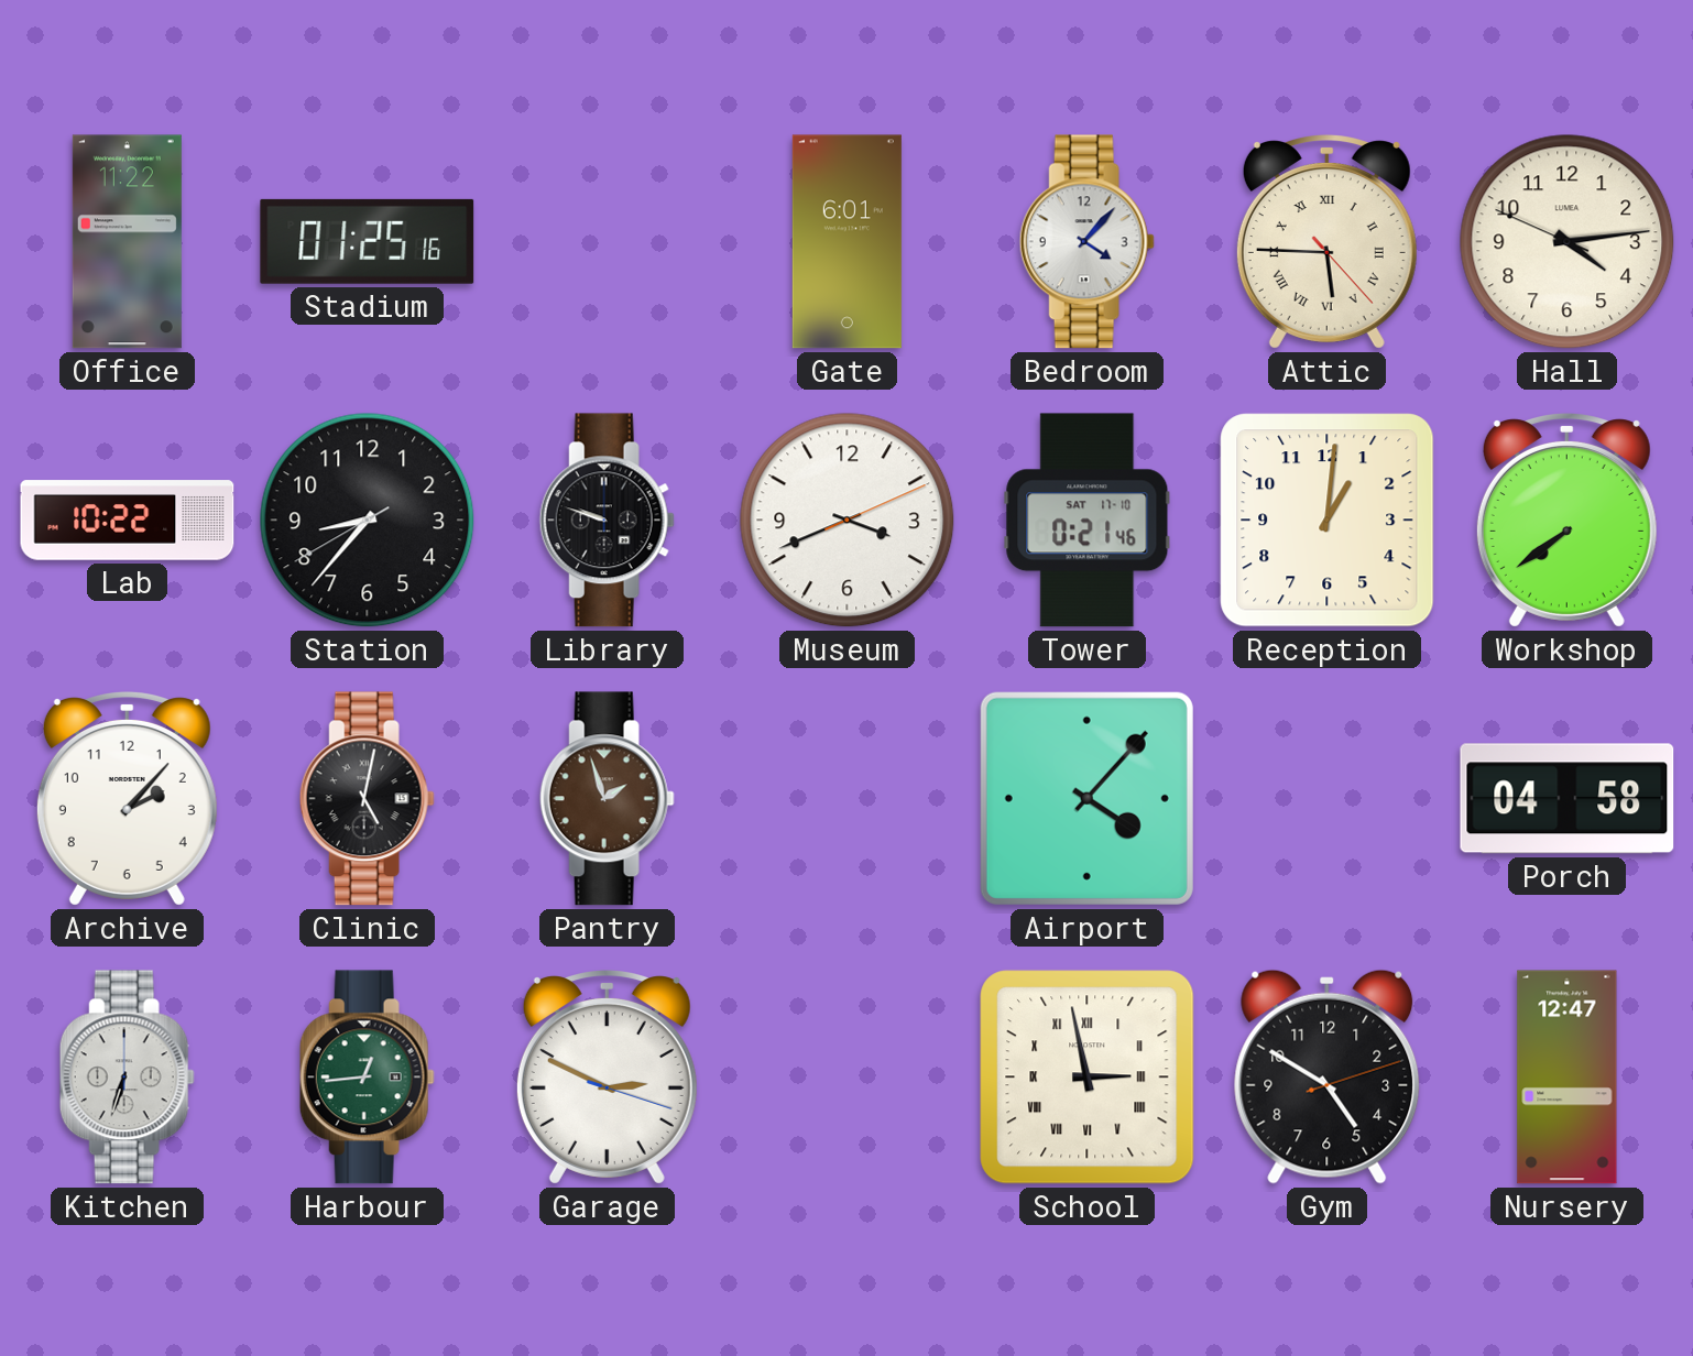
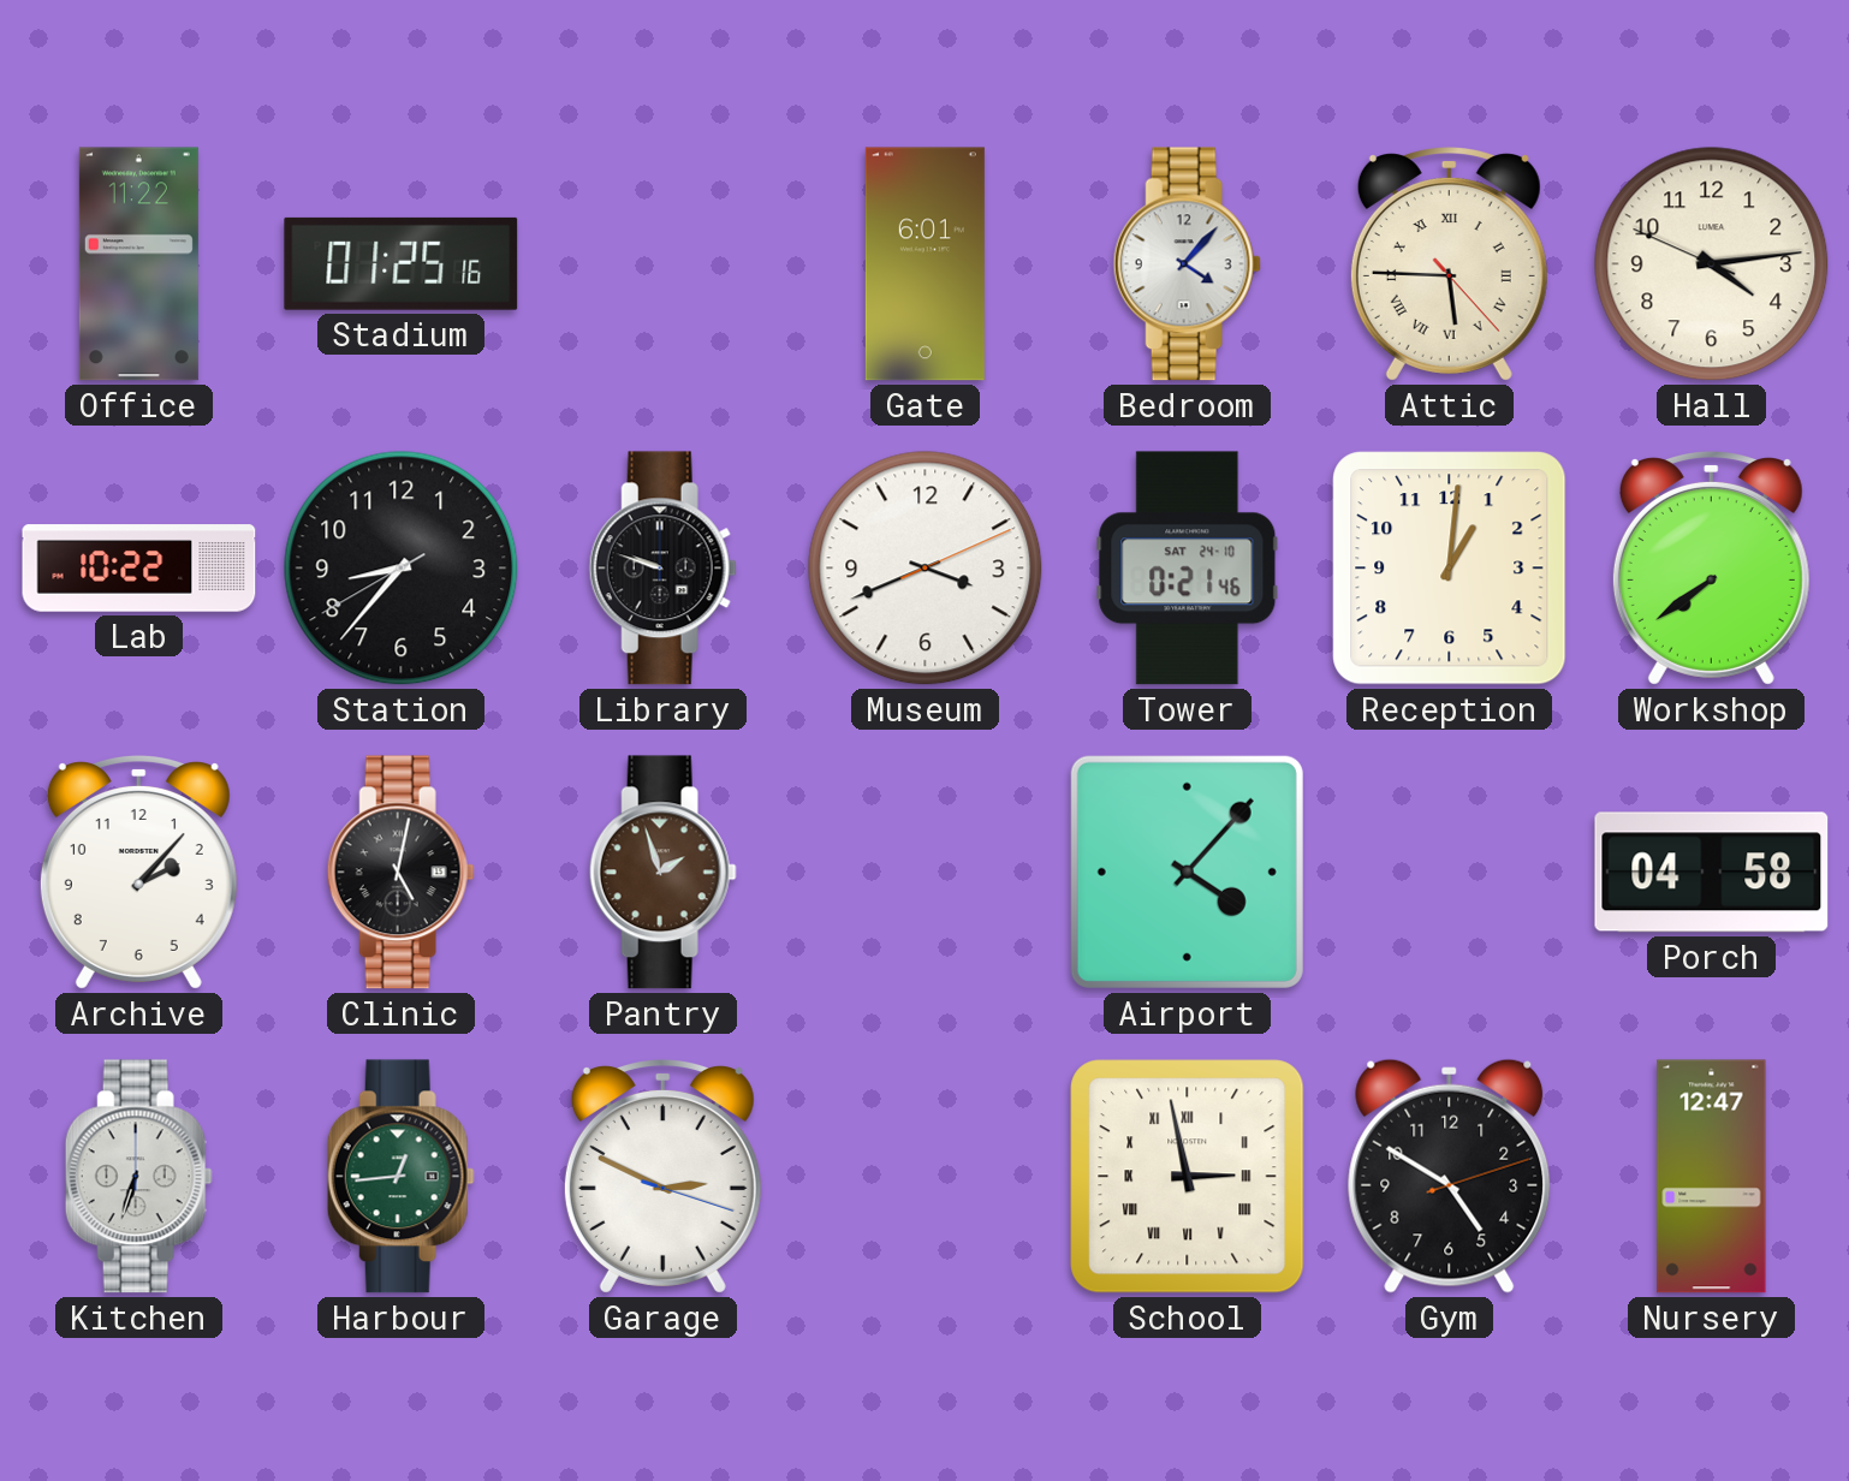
Tower date: SAT 17-10 -> SAT 24-10
